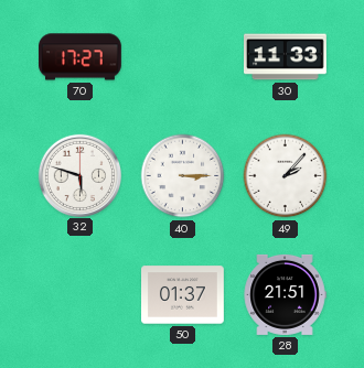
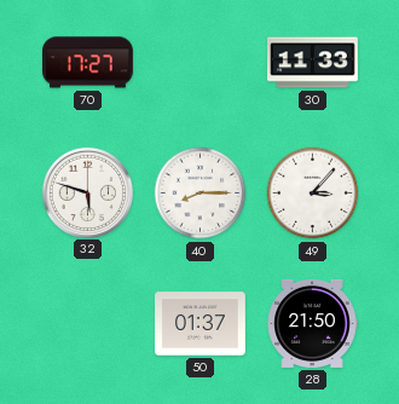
40: 3:15 -> 8:15
49: 2:07 -> 3:07
28: 21:51 -> 21:50
